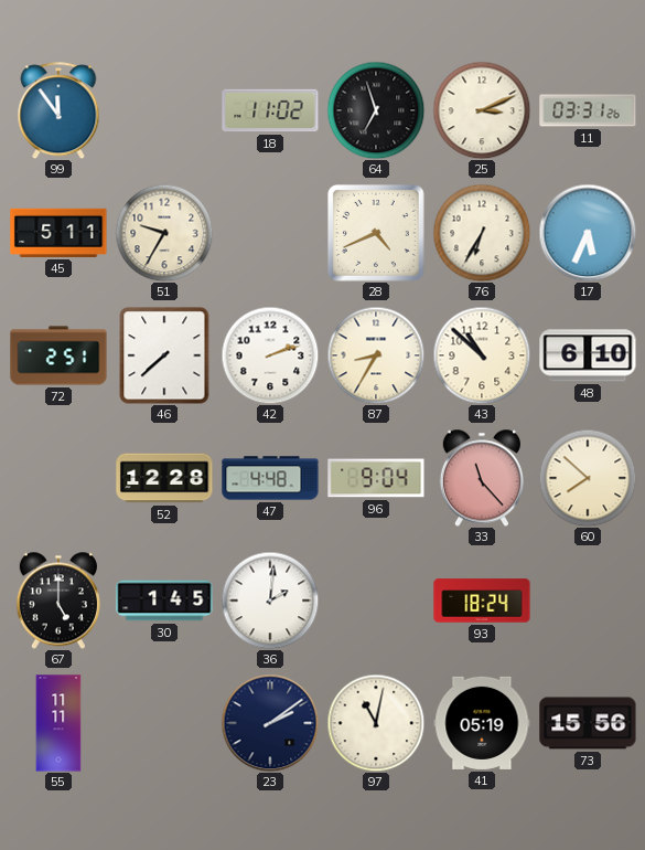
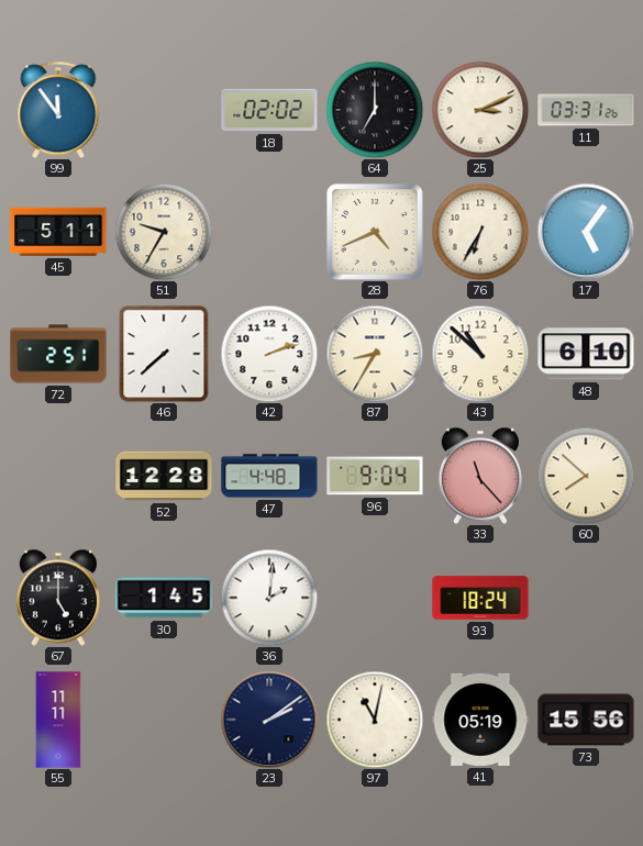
18: 11:02 -> 02:02
64: 6:57 -> 7:00
17: 5:34 -> 5:06
